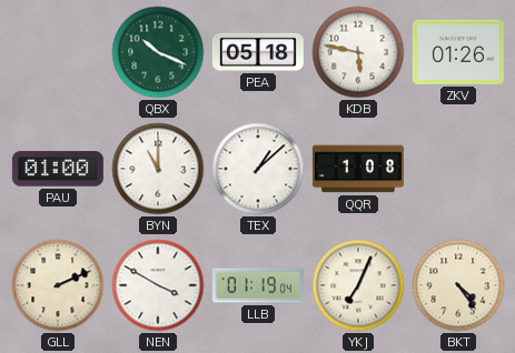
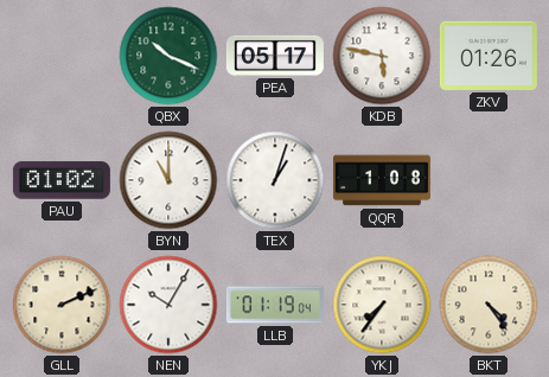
PEA: 05:18 -> 05:17
PAU: 01:00 -> 01:02
TEX: 1:08 -> 1:03
NEN: 3:50 -> 10:05
YKJ: 7:04 -> 7:36
